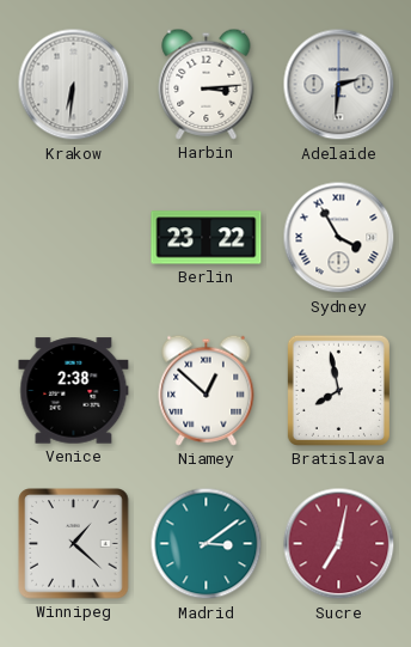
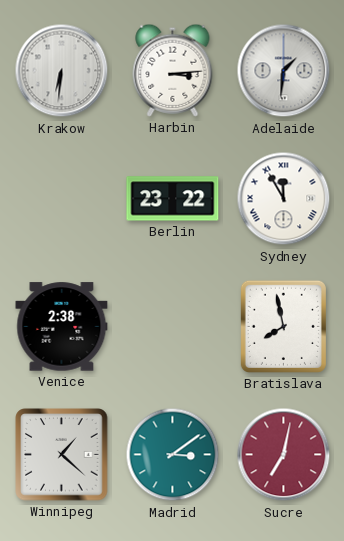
Adelaide: 2:31 -> 1:31
Sydney: 3:55 -> 11:55
Niamey: 12:52 -> none
